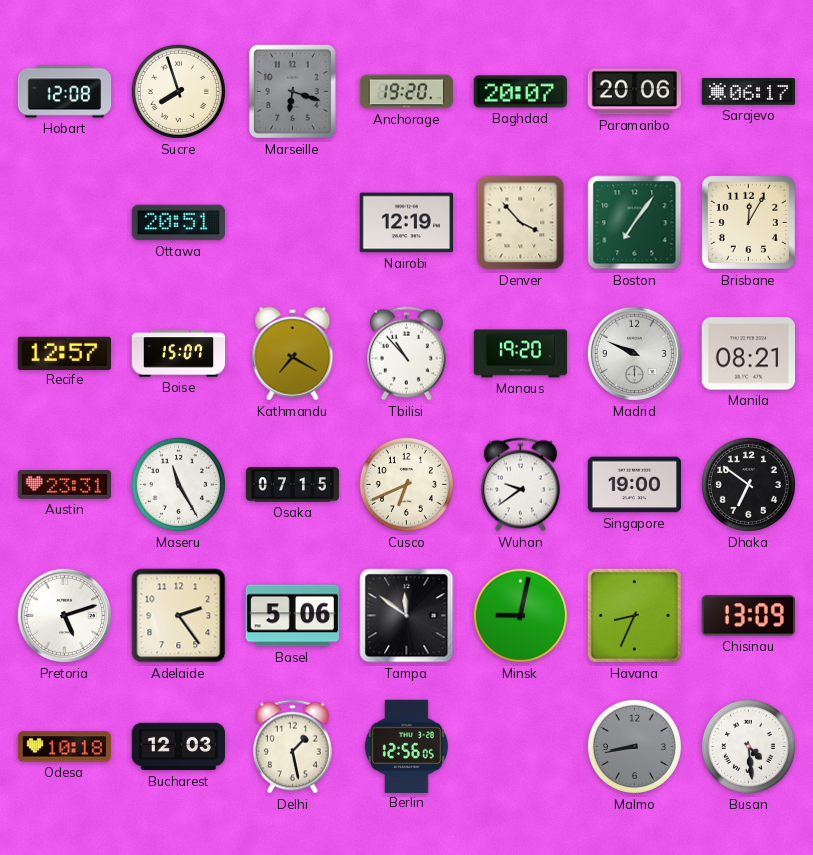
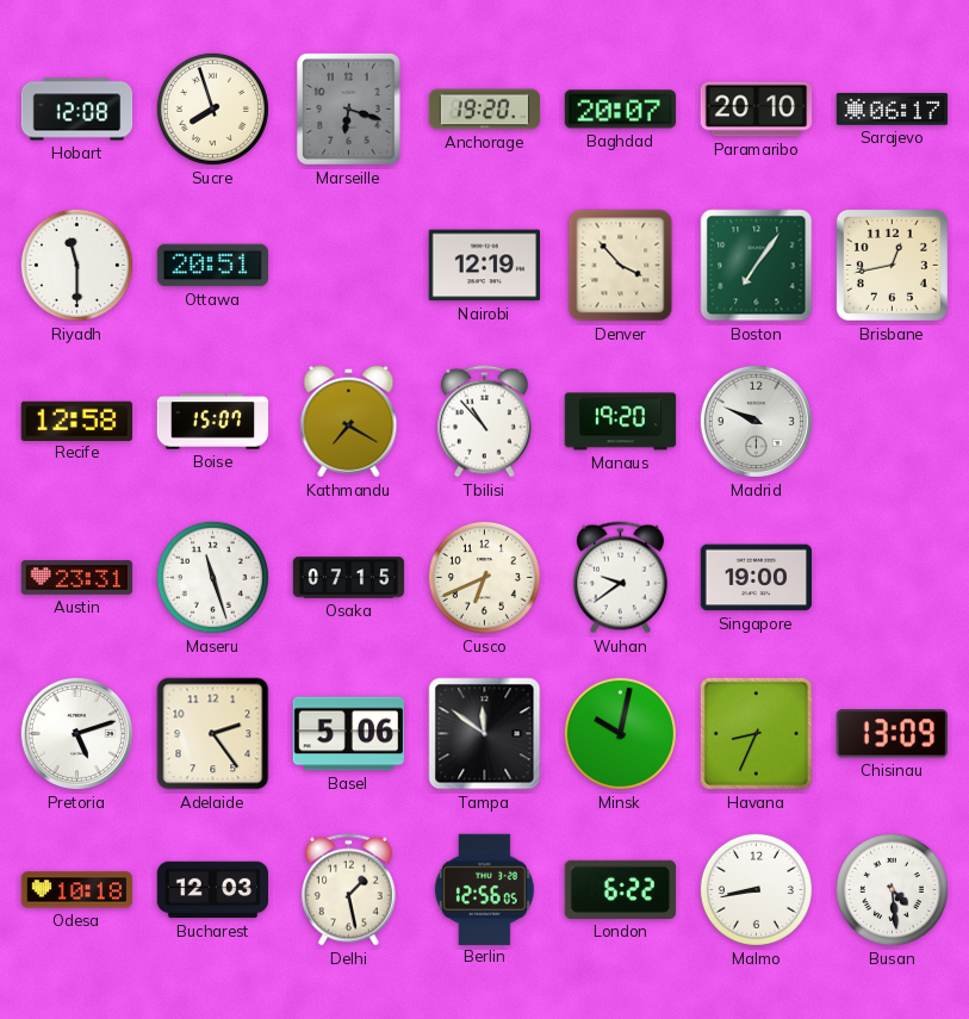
Paramaribo: 20:06 -> 20:10
Riyadh: none -> 11:30
Brisbane: 12:05 -> 12:43
Recife: 12:57 -> 12:58
Manila: 08:21 -> none
Maseru: 11:25 -> 11:27
Dhaka: 6:51 -> none
Minsk: 9:02 -> 10:02
London: none -> 6:22
Malmo dial: grey -> white
